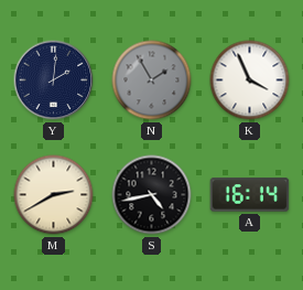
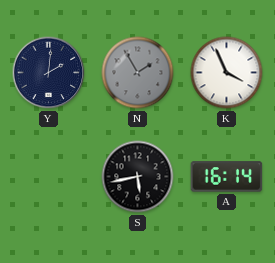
M: 2:40 -> none
S: 4:43 -> 5:43
